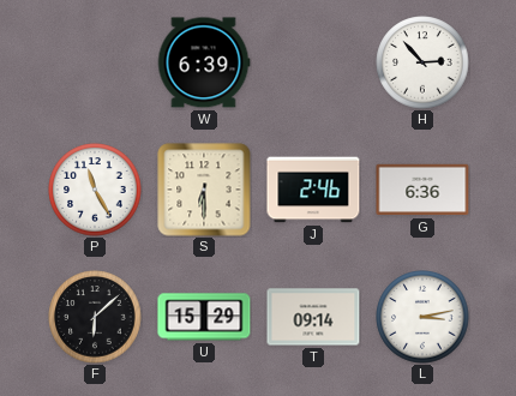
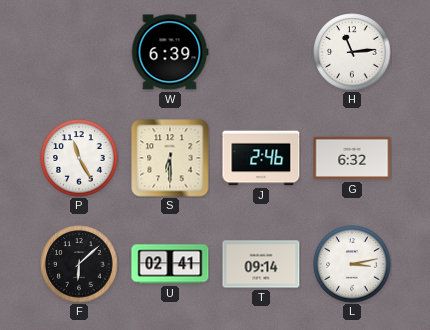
H: 2:53 -> 11:14
G: 6:36 -> 6:32
U: 15:29 -> 02:41
